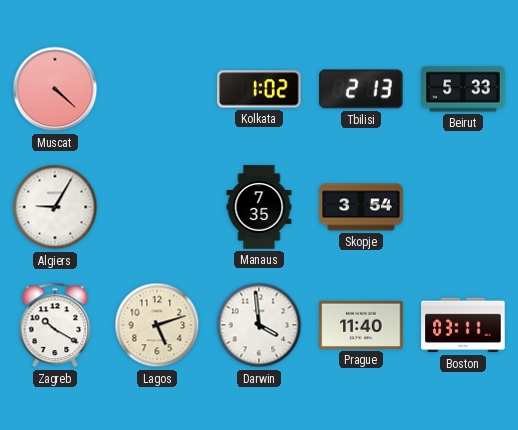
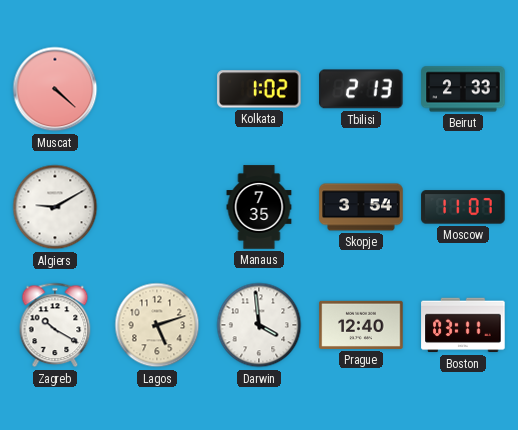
Beirut: 5:33 -> 2:33
Algiers: 9:05 -> 9:10
Moscow: none -> 11:07
Prague: 11:40 -> 12:40
